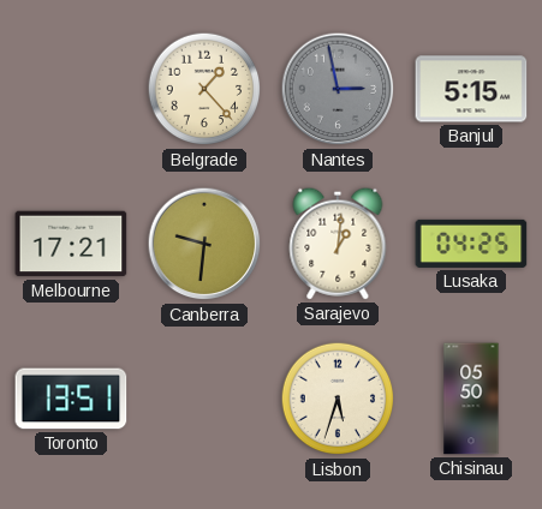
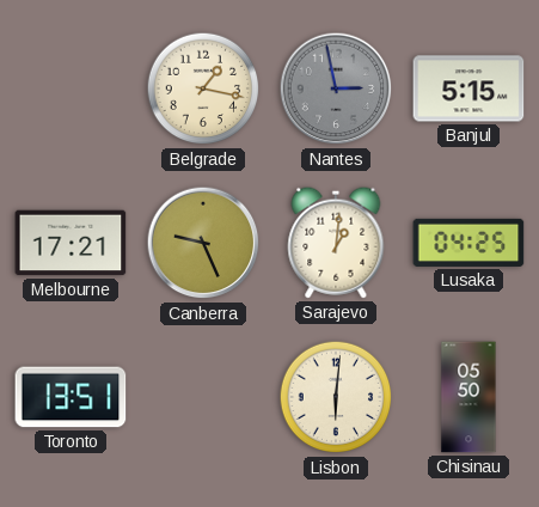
Belgrade: 1:23 -> 1:17
Canberra: 9:31 -> 9:26
Lisbon: 5:33 -> 6:01
